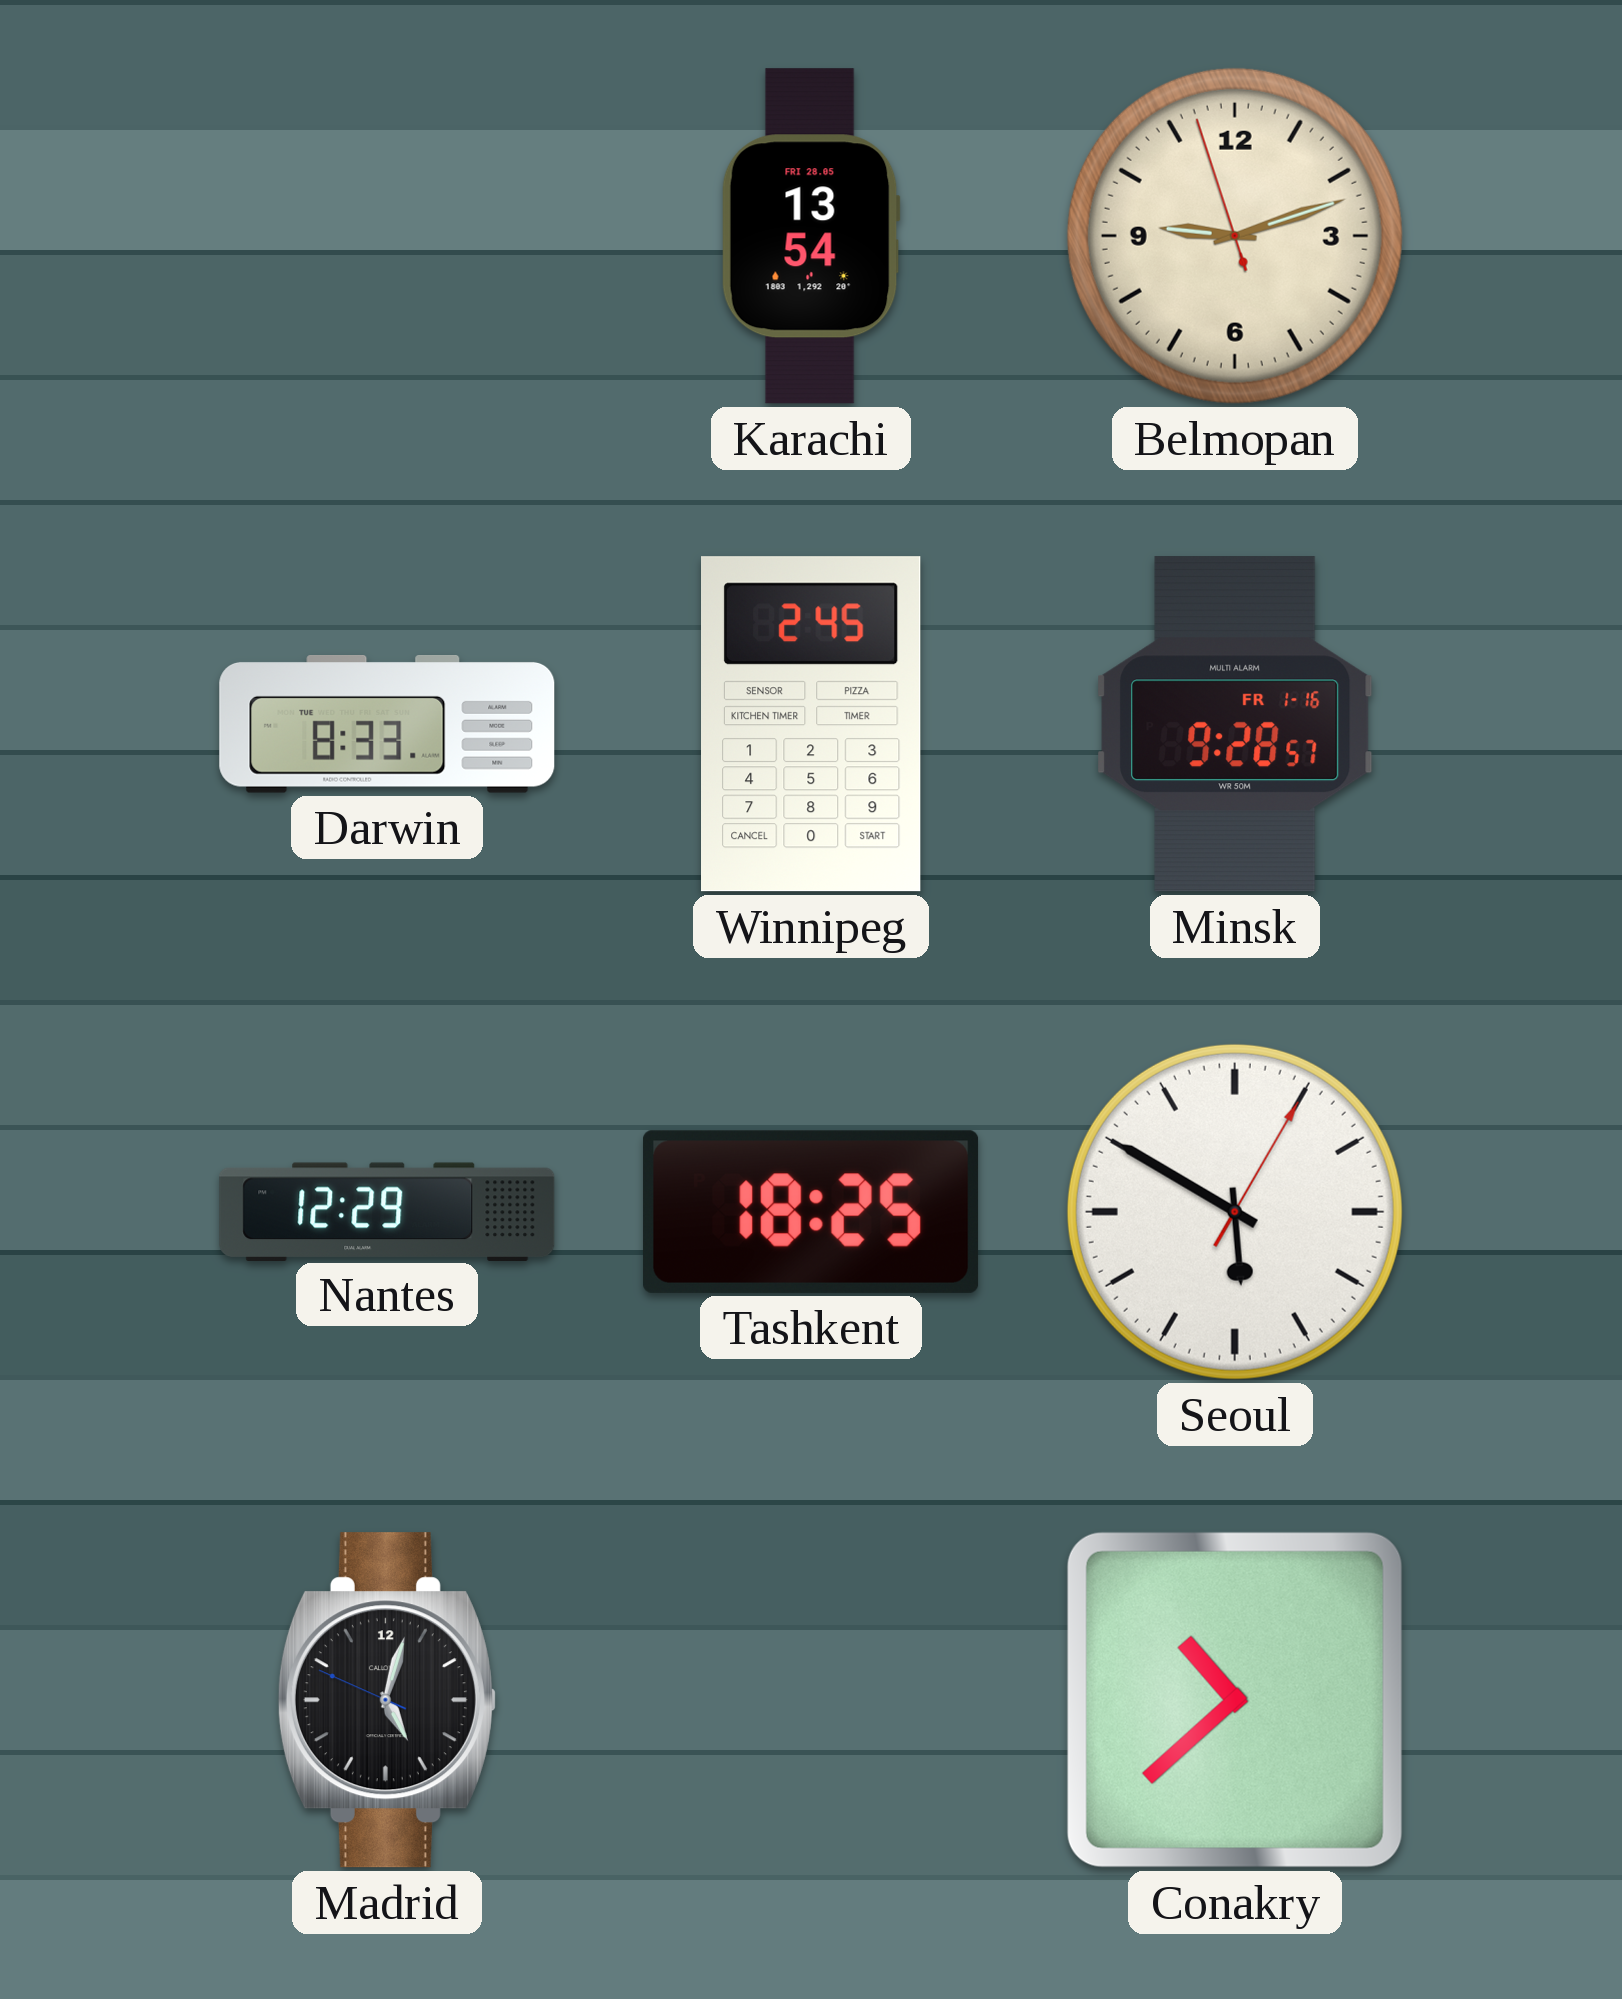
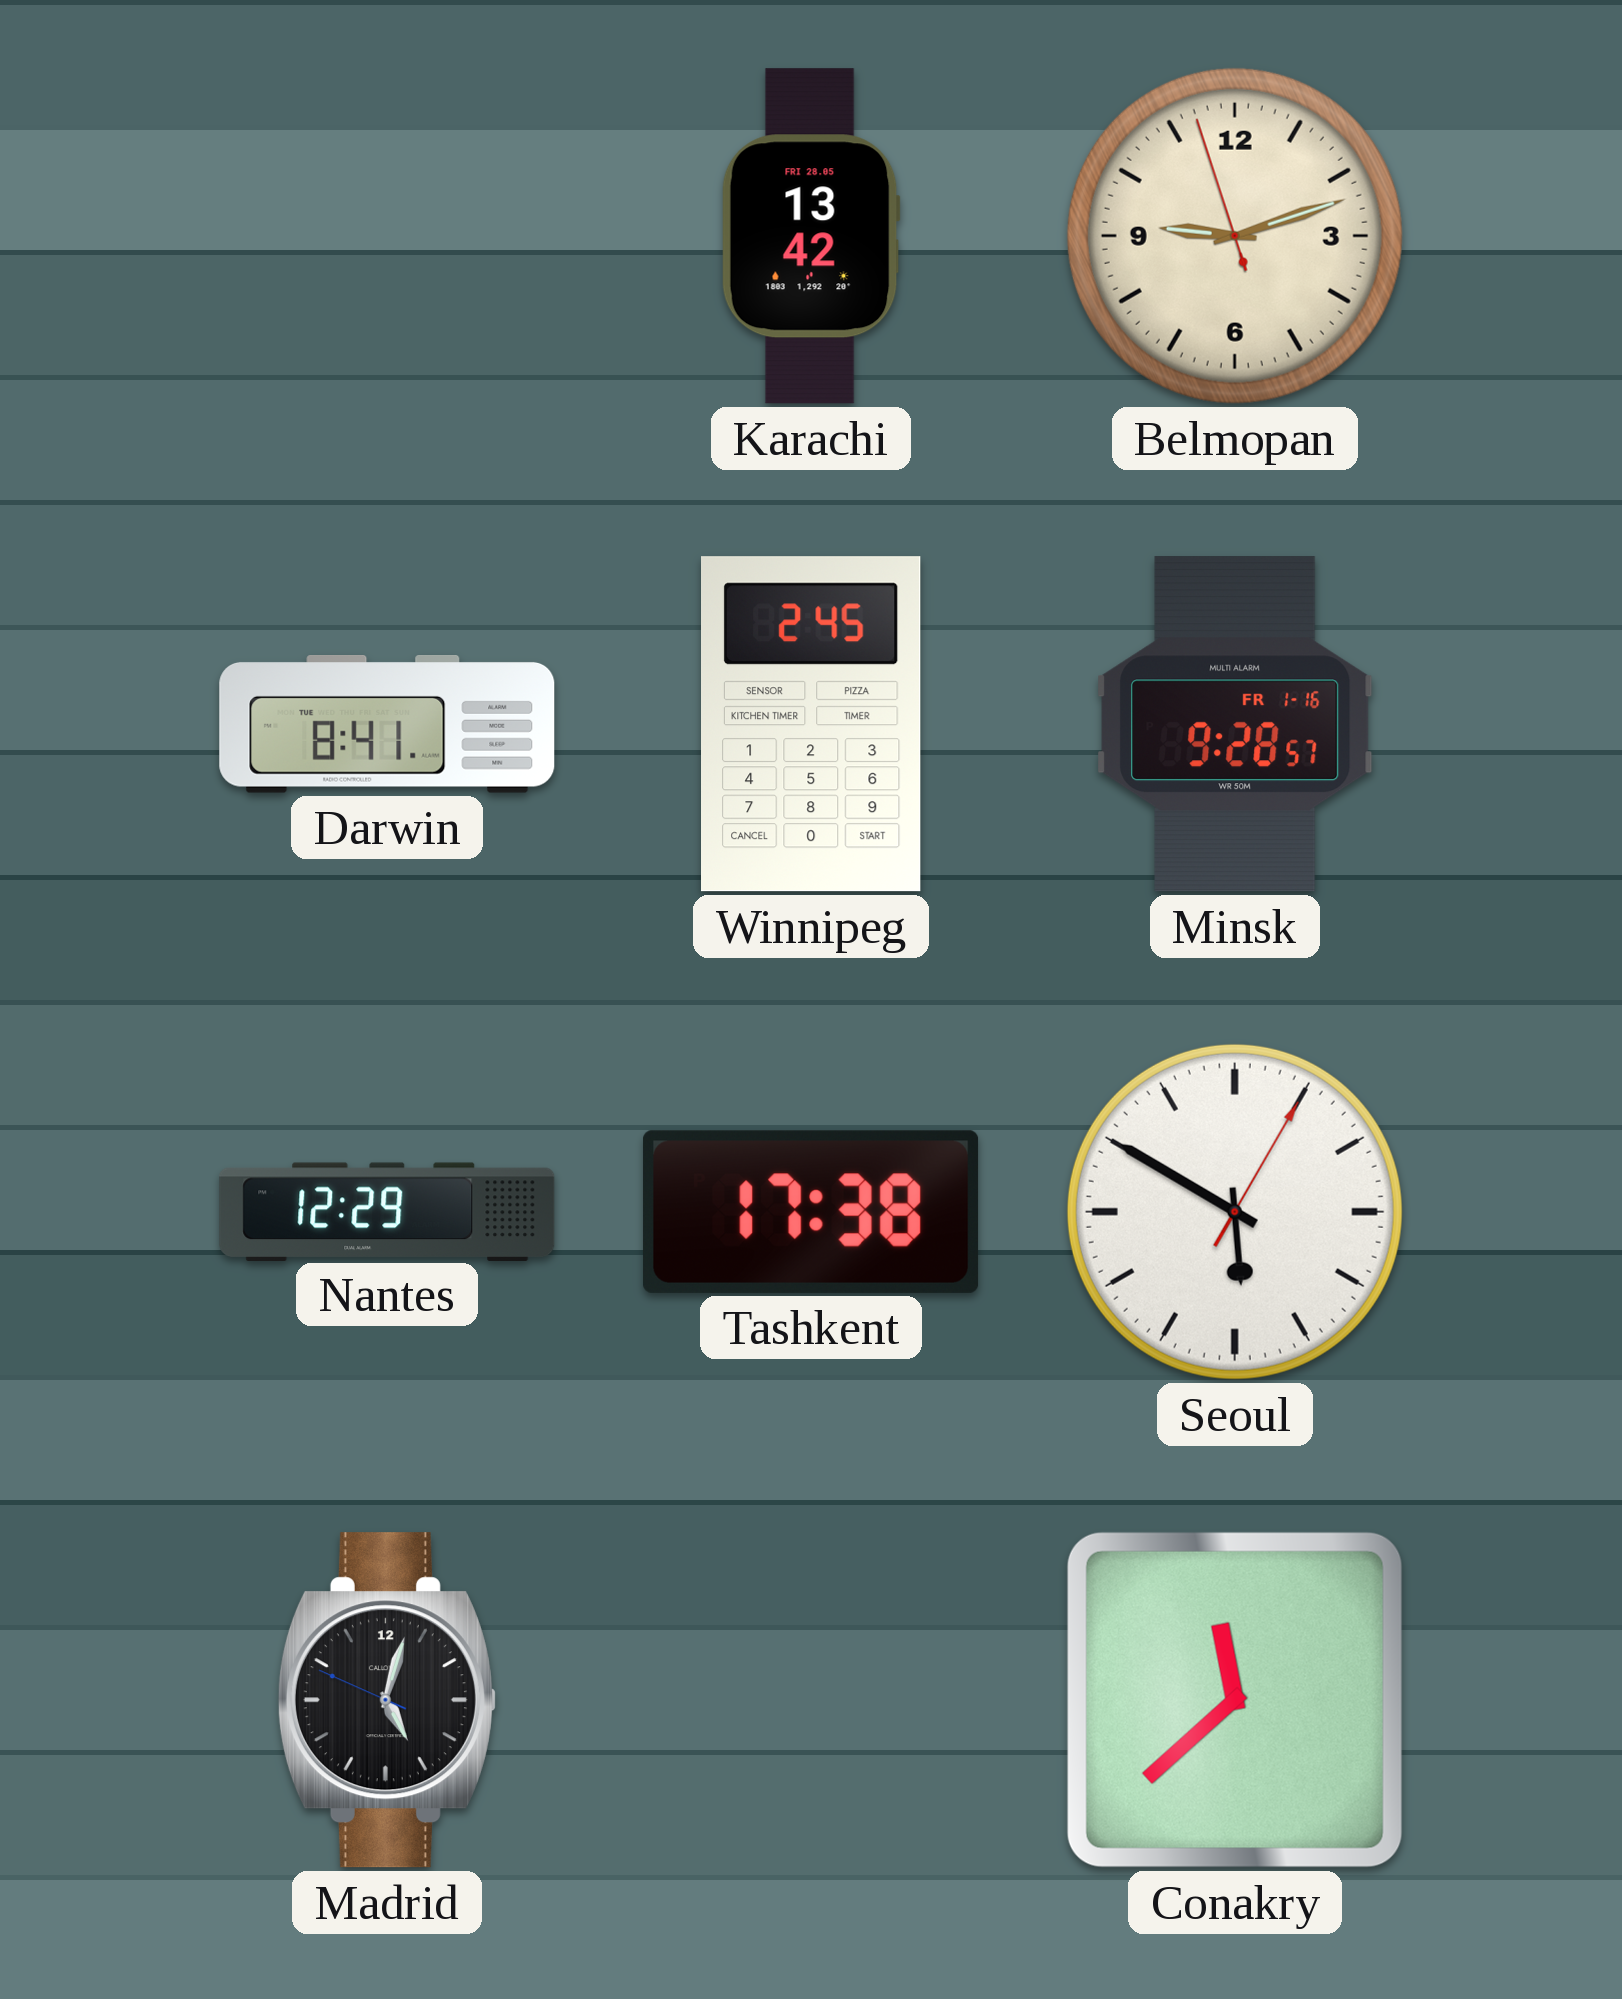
Karachi: 13:54 -> 13:42
Darwin: 8:33 -> 8:41
Tashkent: 18:25 -> 17:38
Conakry: 10:38 -> 11:38
